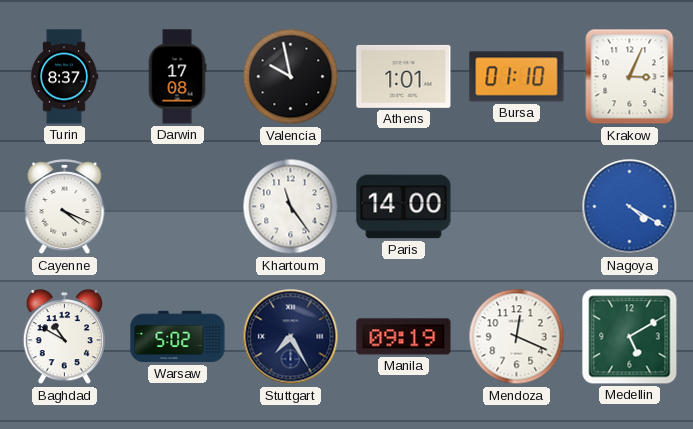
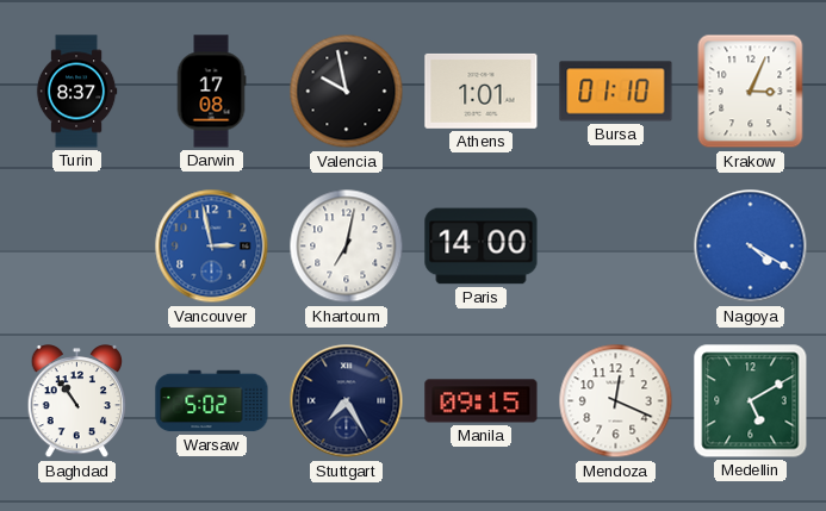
Cayenne: 4:19 -> none
Vancouver: none -> 2:58
Khartoum: 11:24 -> 7:02
Baghdad: 10:50 -> 10:54
Manila: 09:19 -> 09:15
